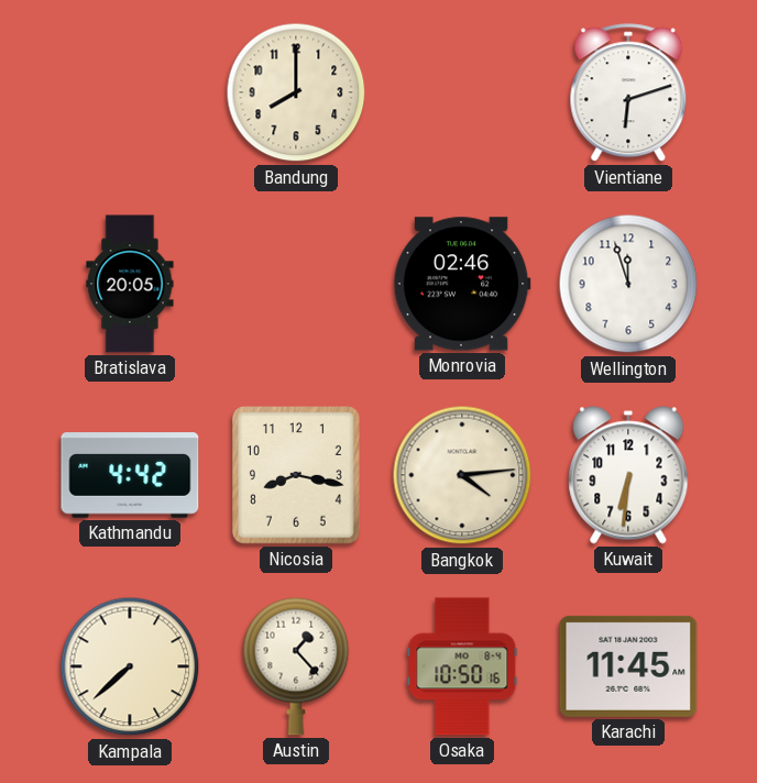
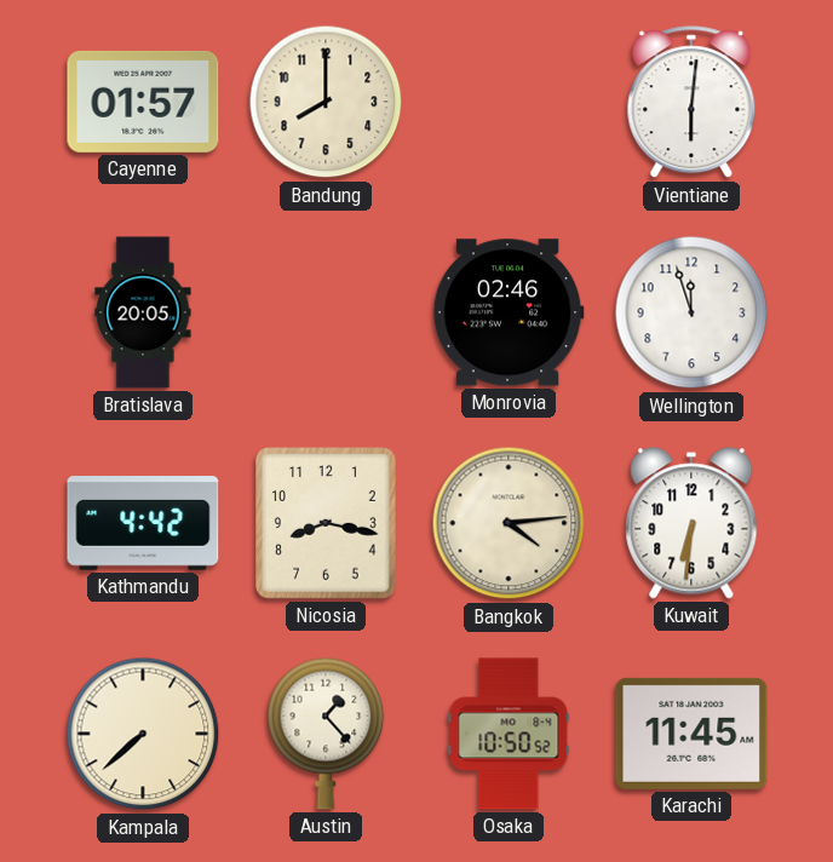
Cayenne: none -> 01:57
Vientiane: 6:12 -> 6:01
Osaka: 10:50:16 -> 10:50:52
